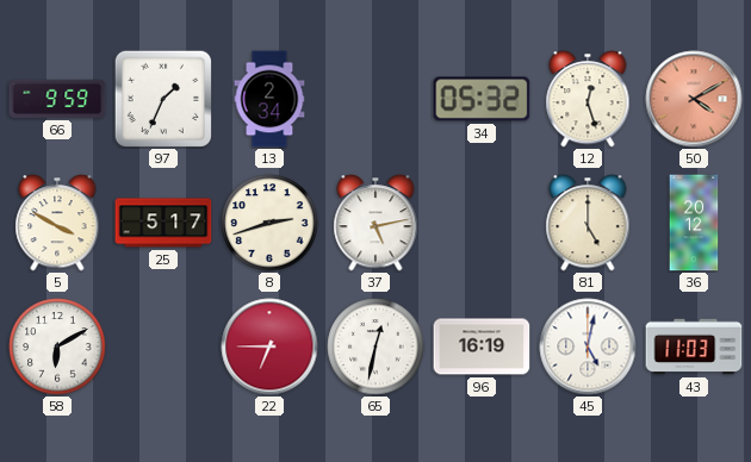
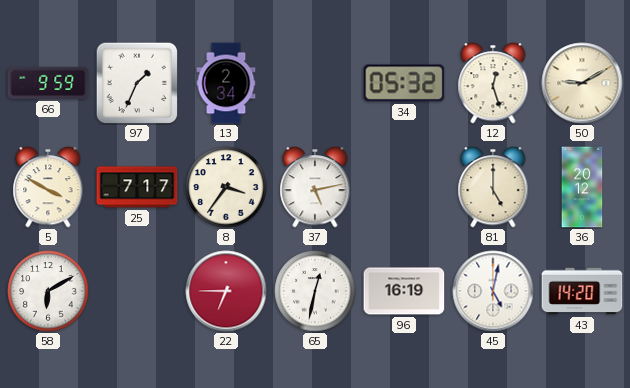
50: 4:10 -> 9:10
50 dial: salmon -> cream
25: 5:17 -> 7:17
8: 2:42 -> 3:36
43: 11:03 -> 14:20
